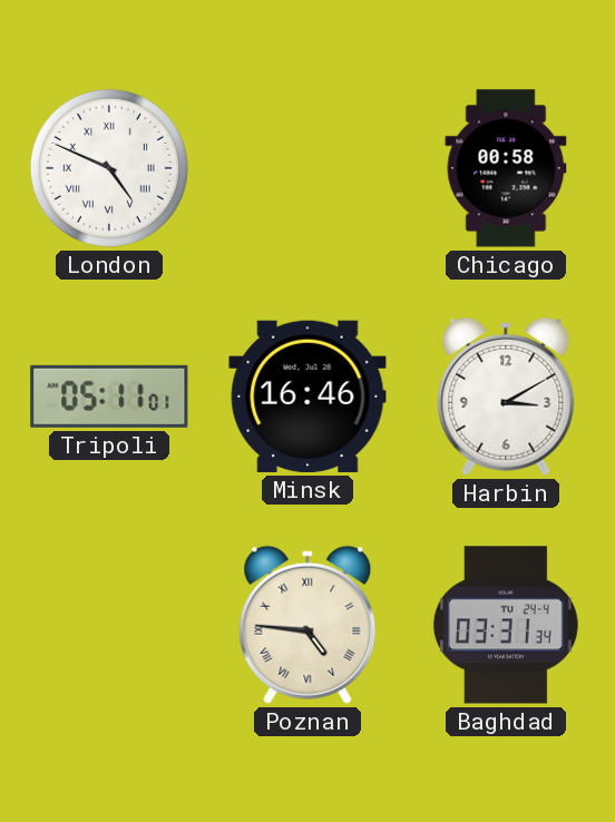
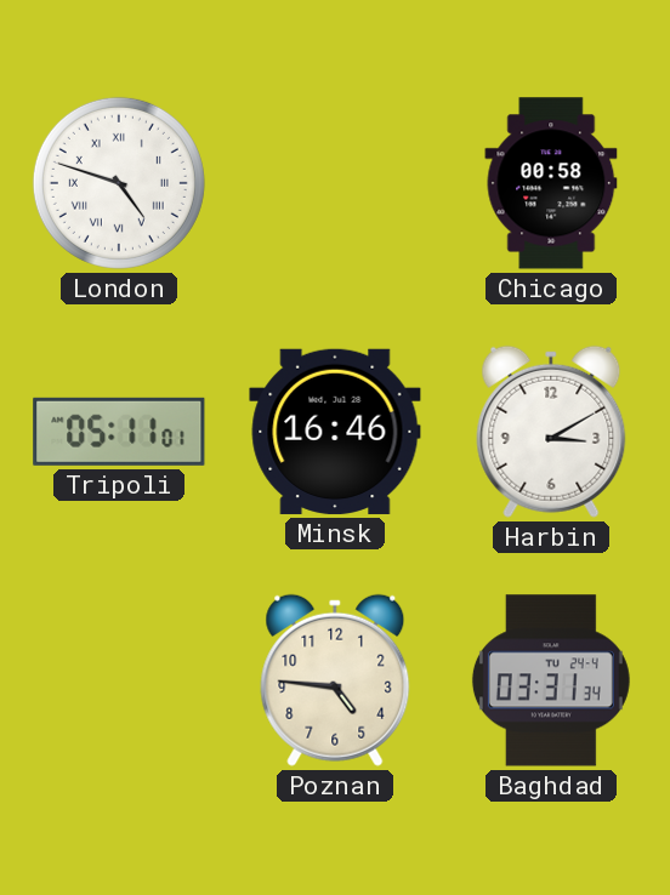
London: 4:49 -> 4:48
Poznan numerals: Roman -> Arabic
